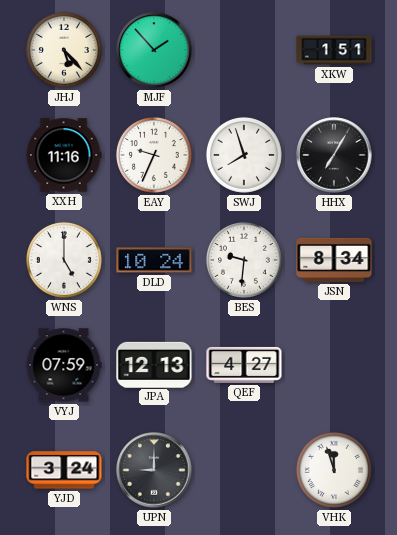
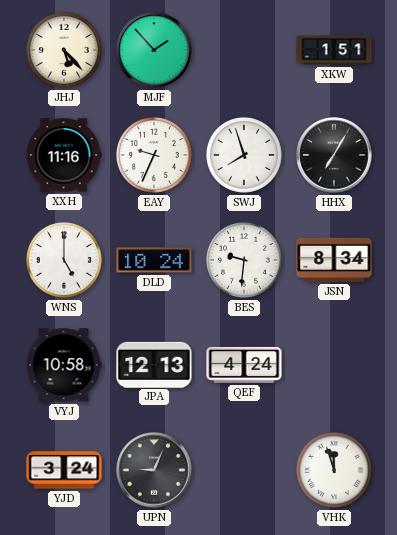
VYJ: 07:59 -> 10:58
QEF: 4:27 -> 4:24
UPN: 9:00 -> 9:04
